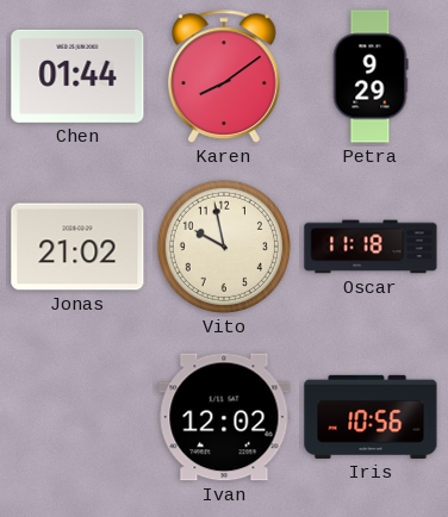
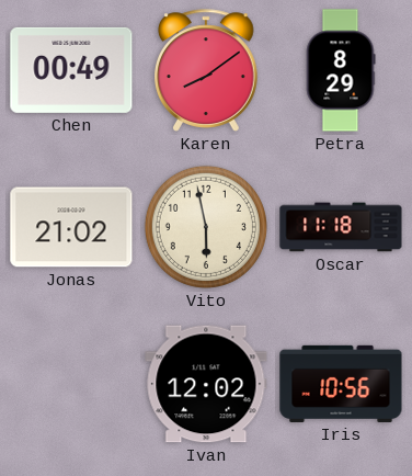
Chen: 01:44 -> 00:49
Petra: 9:29 -> 8:29
Vito: 9:58 -> 5:58
